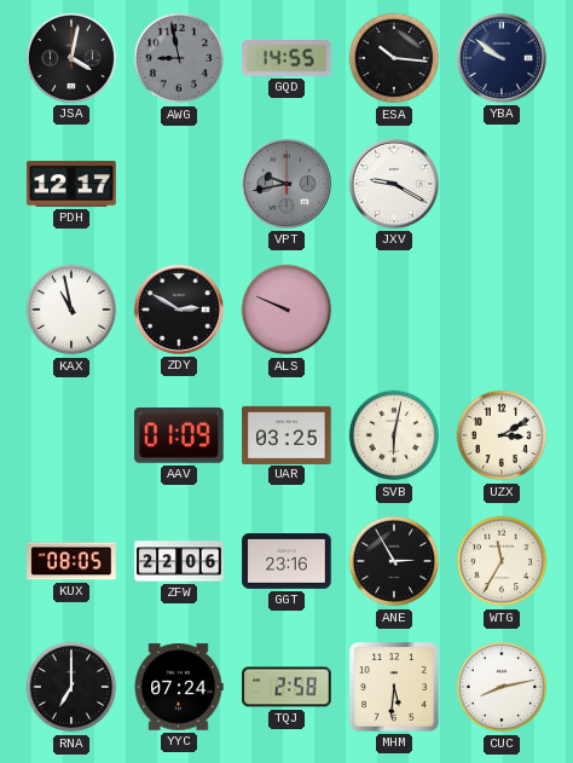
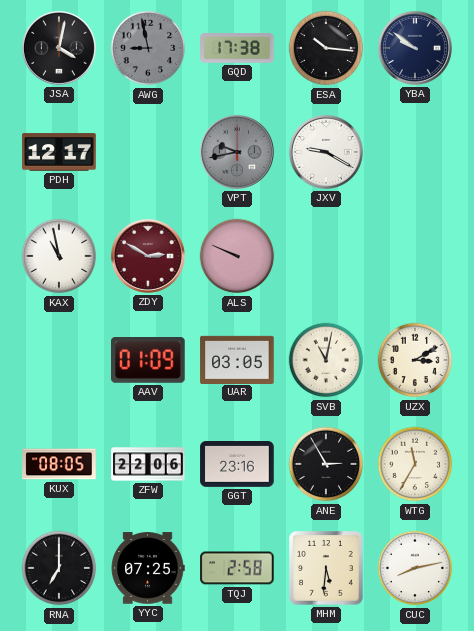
GQD: 14:55 -> 17:38
ZDY dial: black -> burgundy
UAR: 03:25 -> 03:05
SVB: 6:02 -> 11:02
YYC: 07:24 -> 07:25
